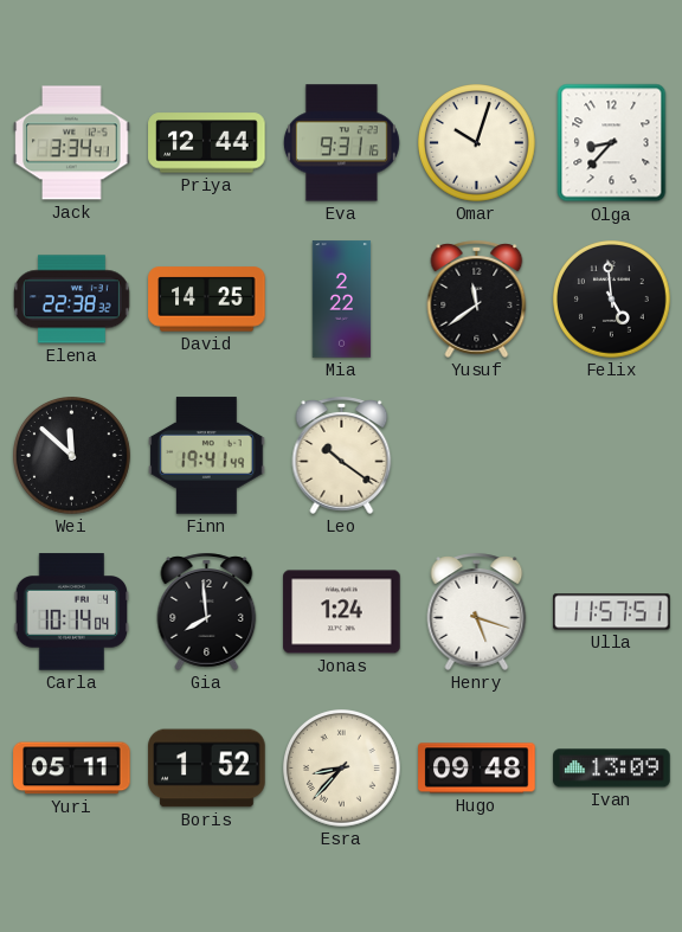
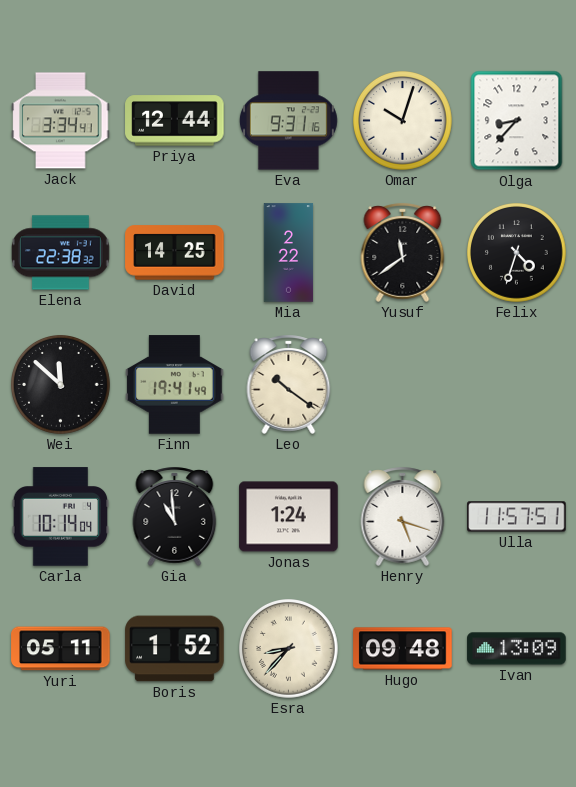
Felix: 4:59 -> 4:33
Gia: 7:59 -> 10:59
